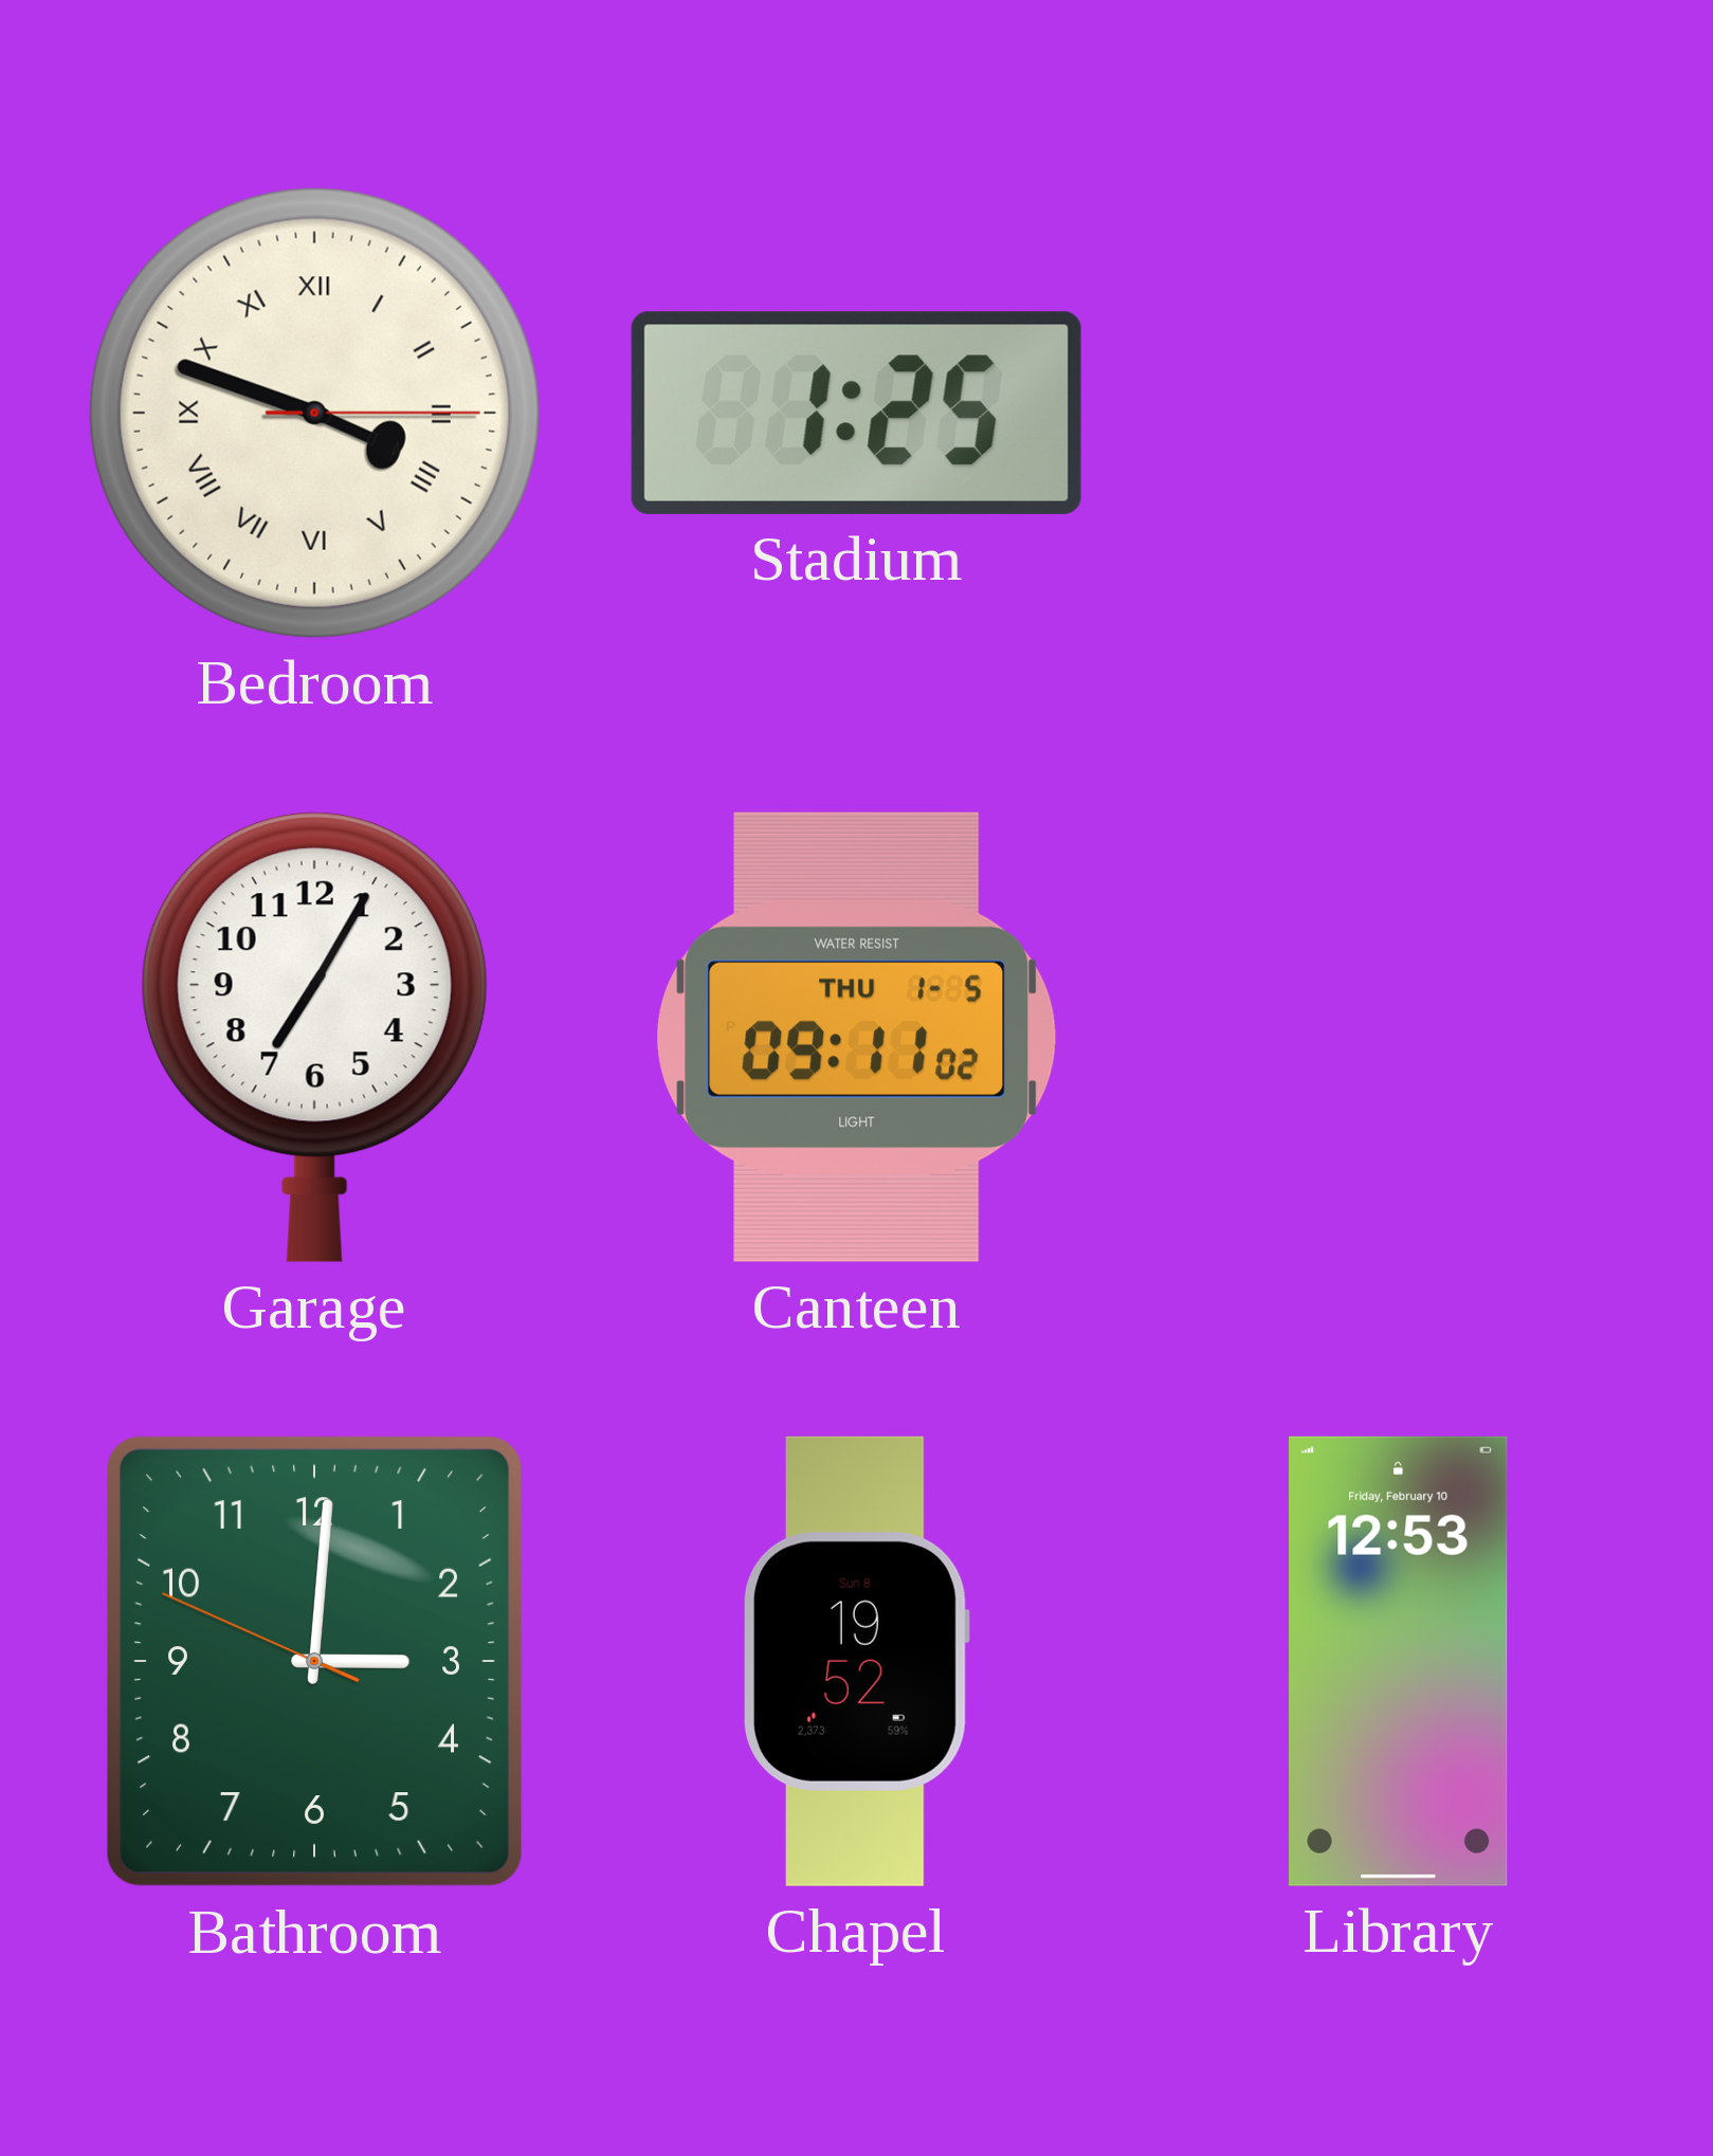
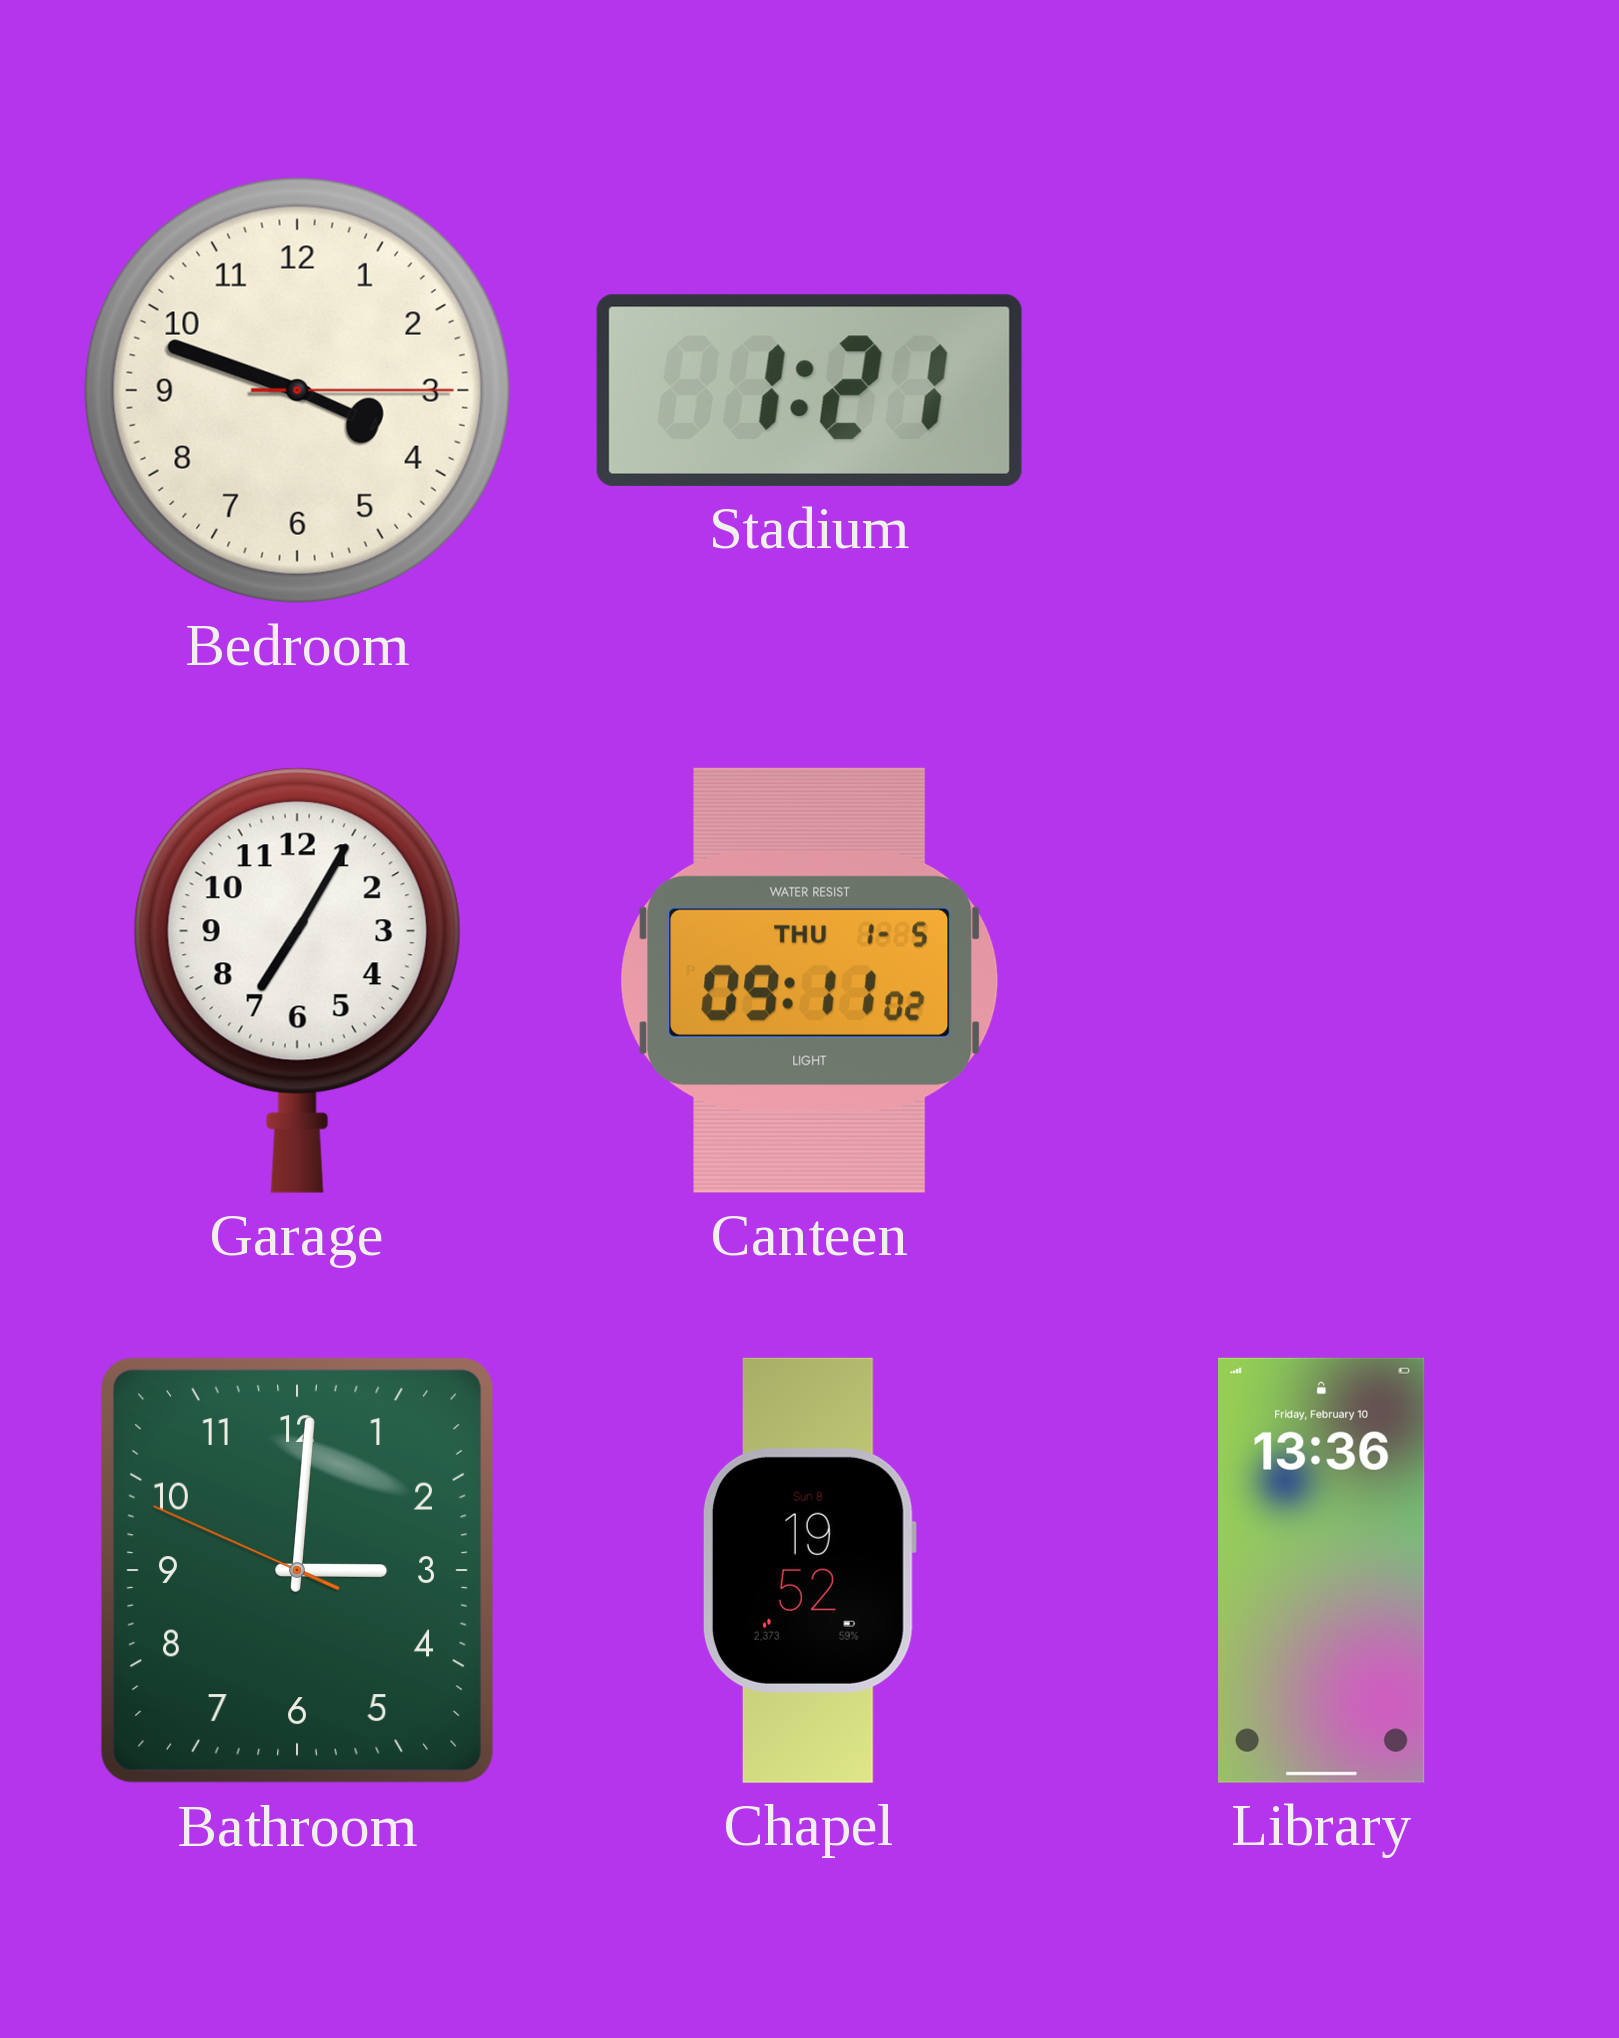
Bedroom numerals: Roman -> Arabic
Stadium: 1:25 -> 1:21
Library: 12:53 -> 13:36
